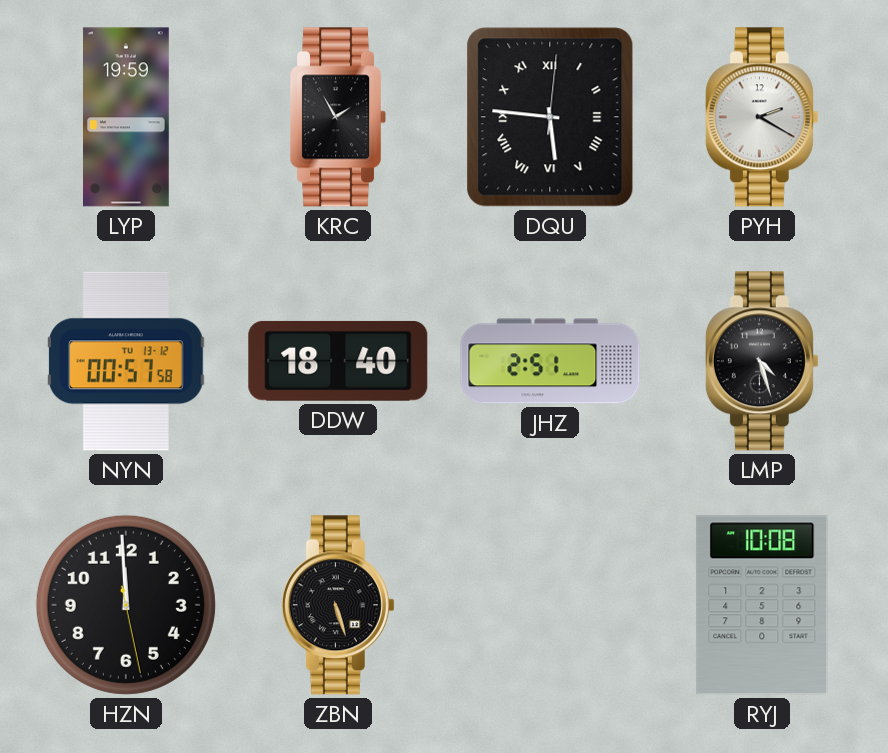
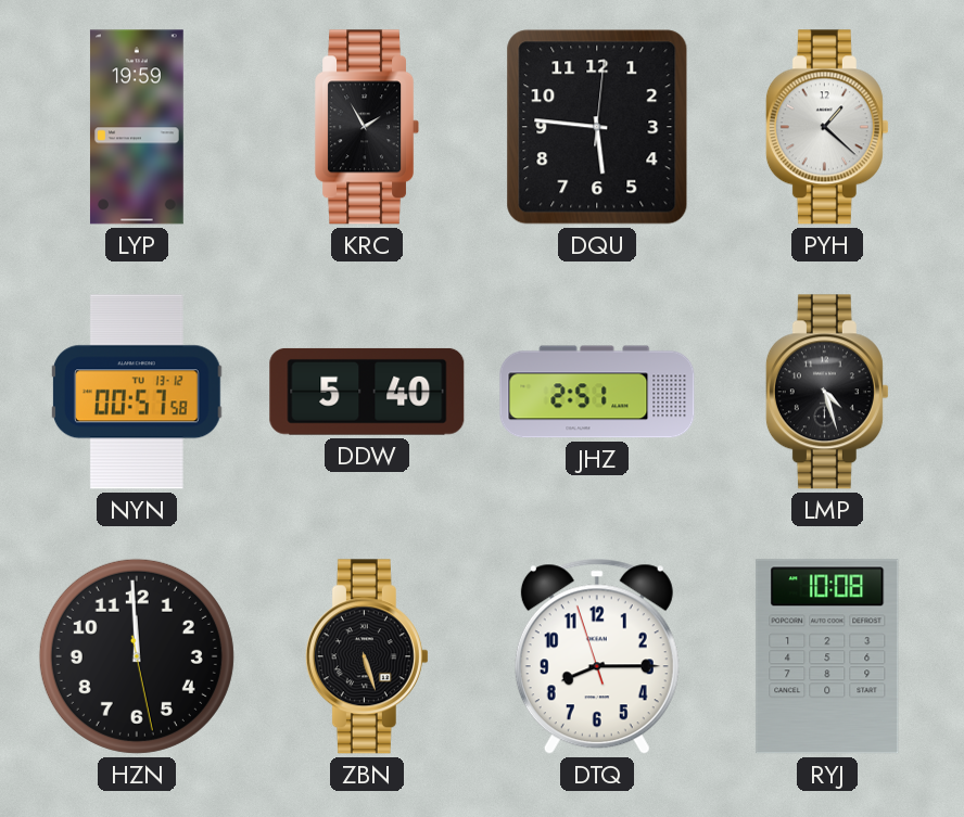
DQU numerals: Roman -> Arabic
PYH: 2:20 -> 1:22
DDW: 18:40 -> 5:40
DTQ: none -> 8:14
